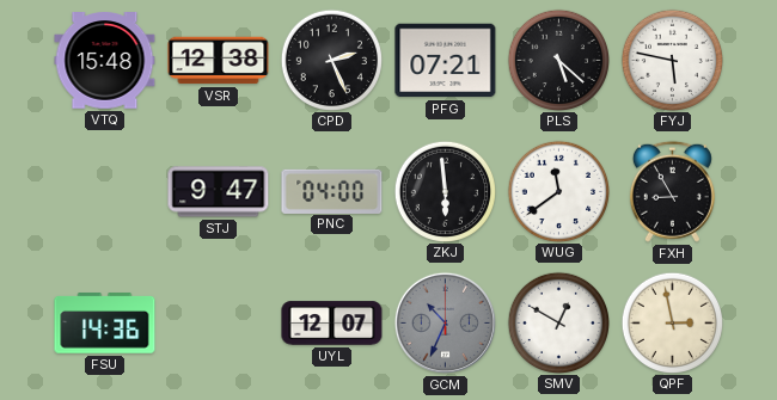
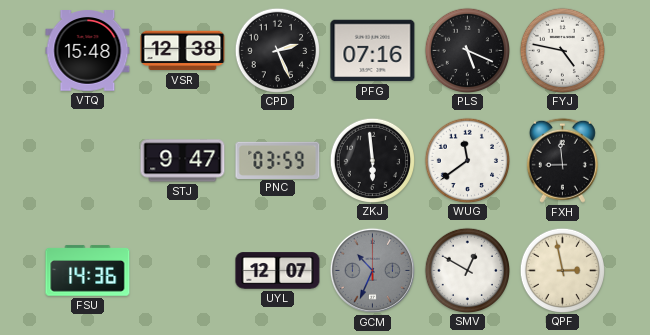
PFG: 07:21 -> 07:16
PLS: 5:22 -> 5:19
FYJ: 5:47 -> 4:47
PNC: 04:00 -> 03:59
FXH: 8:55 -> 8:59
